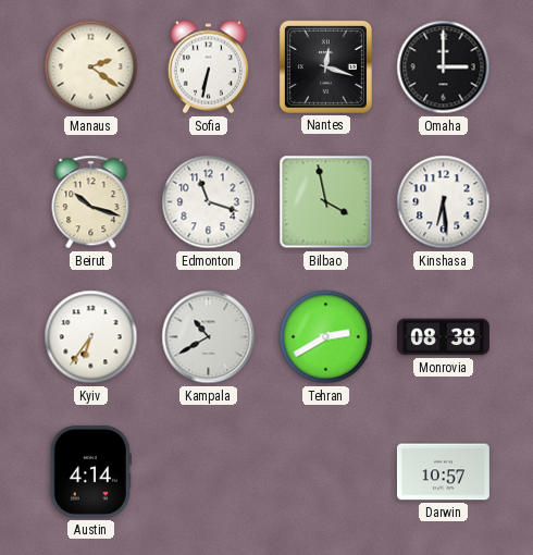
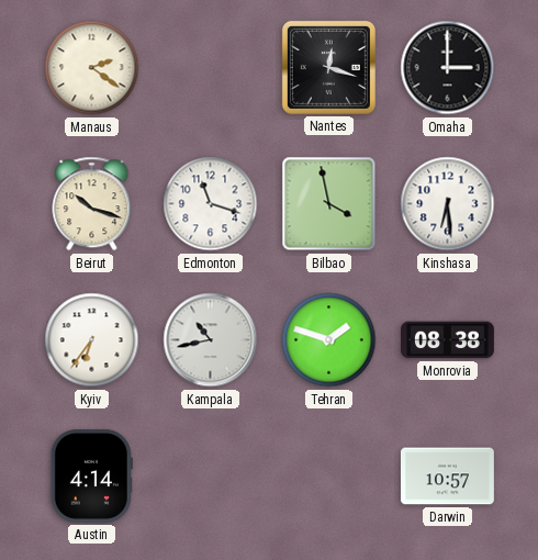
Sofia: 6:32 -> none
Kampala: 10:40 -> 10:43
Tehran: 2:40 -> 1:48
